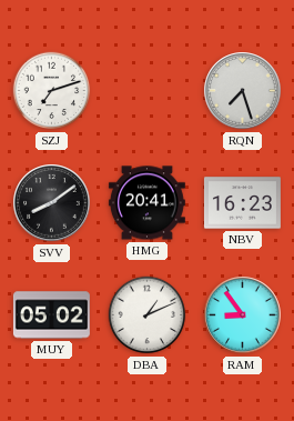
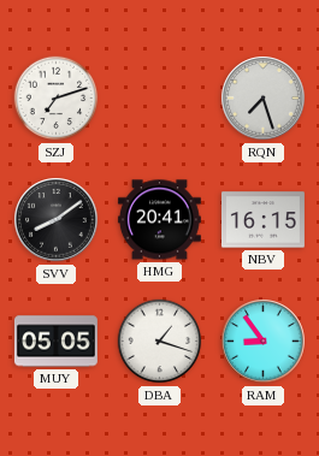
NBV: 16:23 -> 16:15
MUY: 05:02 -> 05:05
DBA: 1:11 -> 1:18
